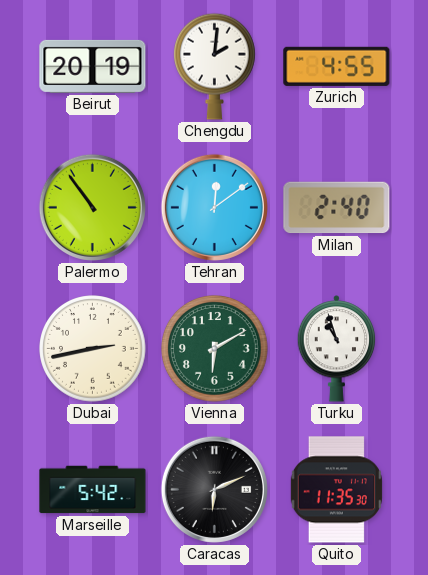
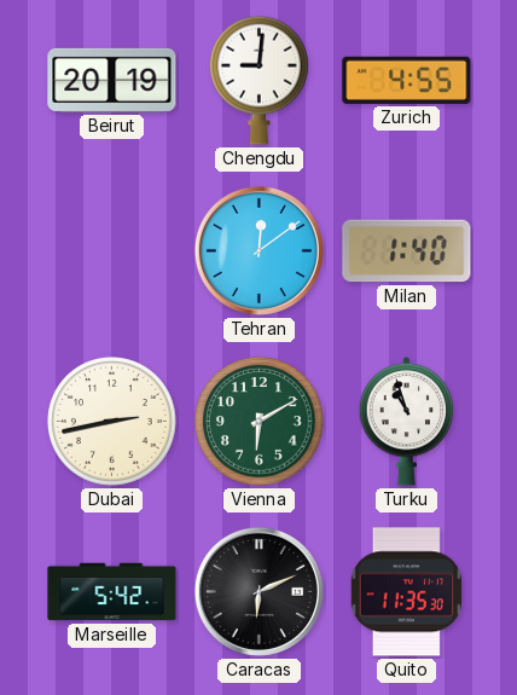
Chengdu: 2:01 -> 9:01
Palermo: 10:54 -> none
Milan: 2:40 -> 1:40
